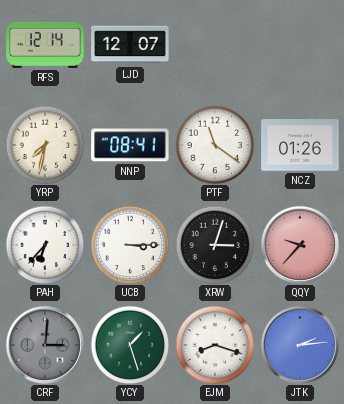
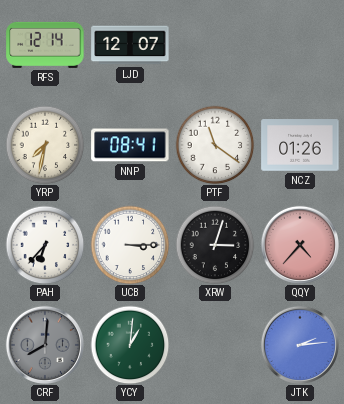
QQY: 9:37 -> 4:37
CRF: 3:01 -> 8:01
YCY: 1:27 -> 1:01
EJM: 8:18 -> none
